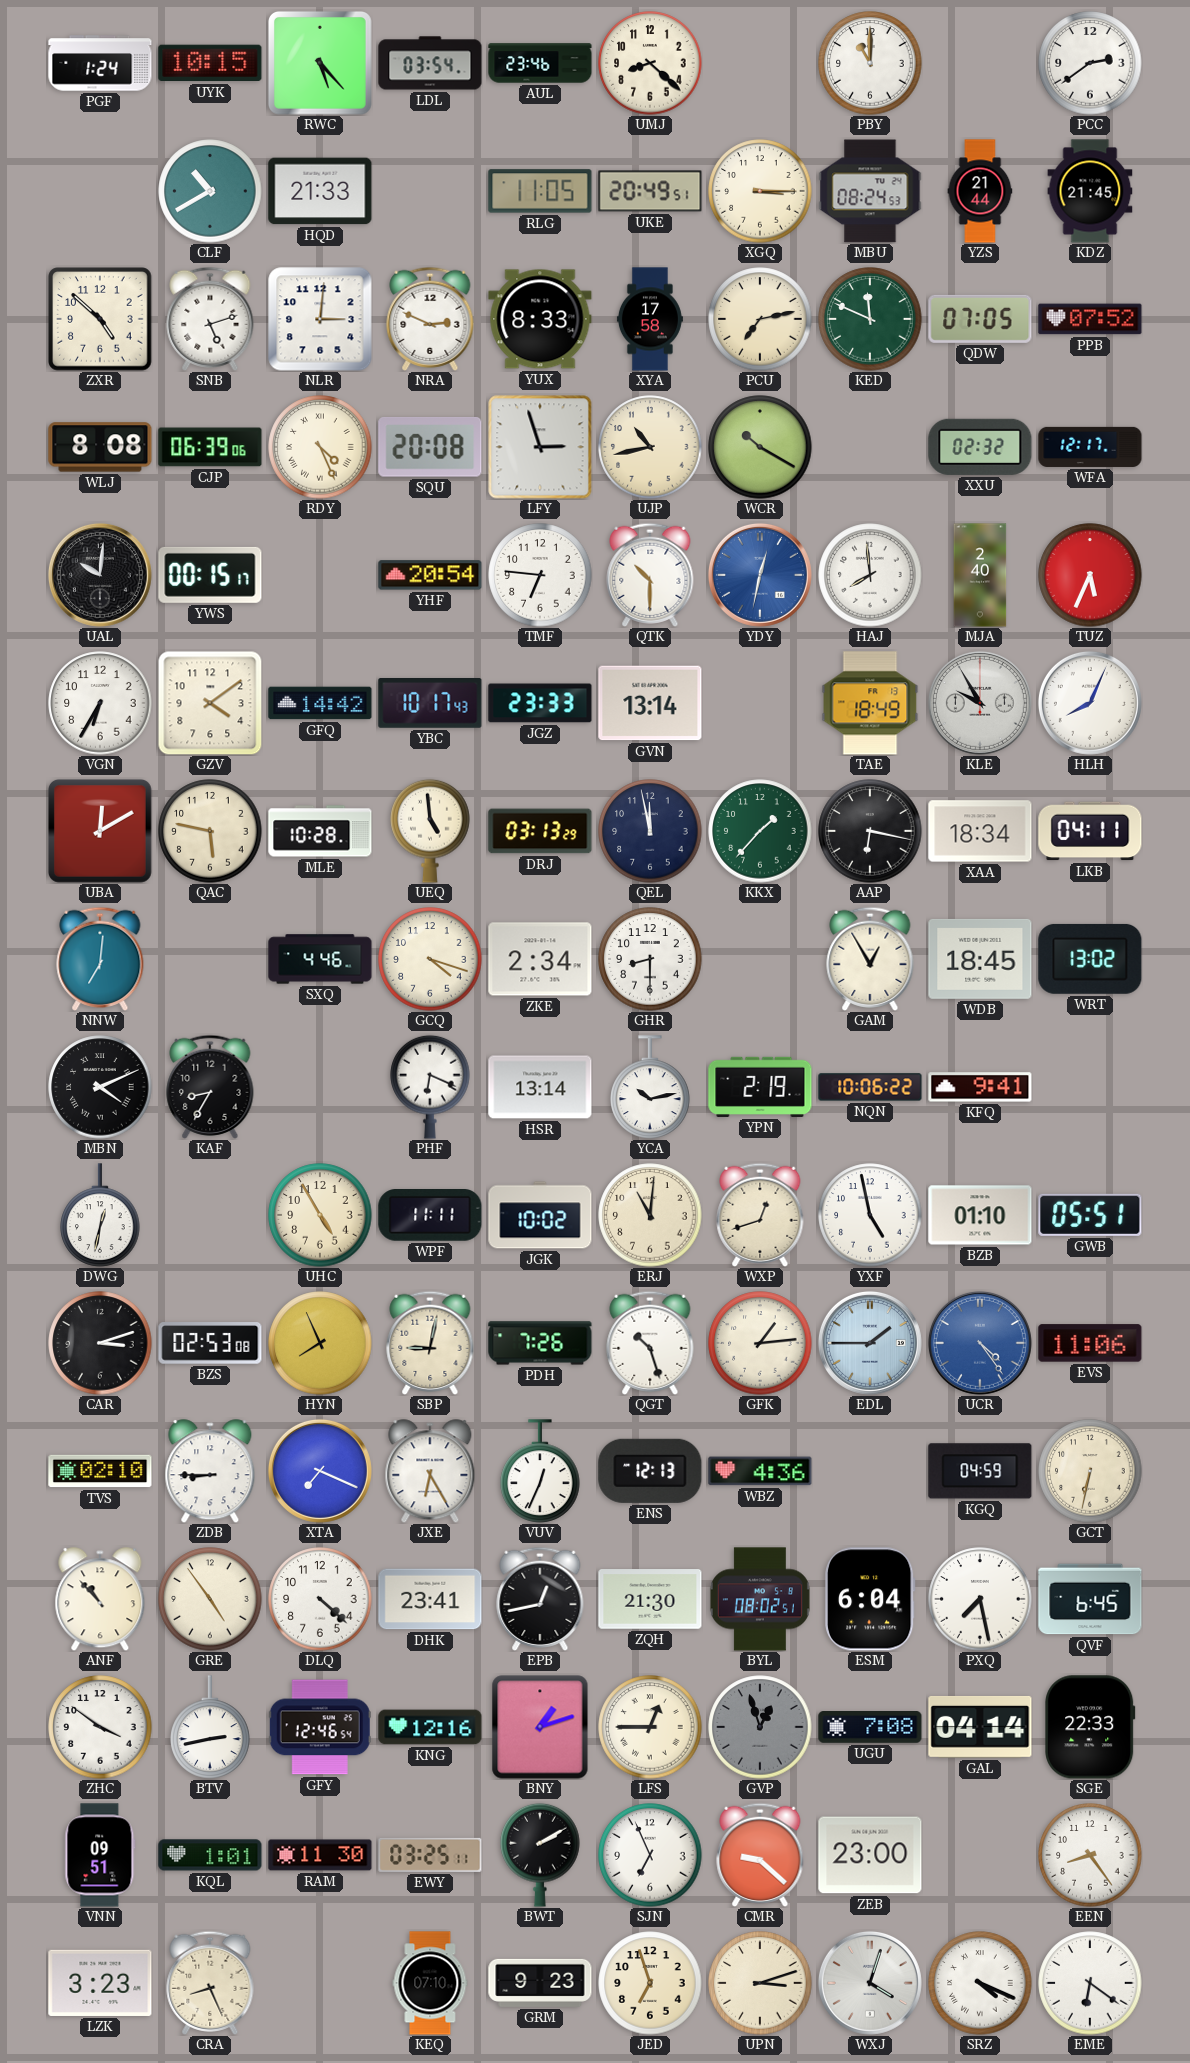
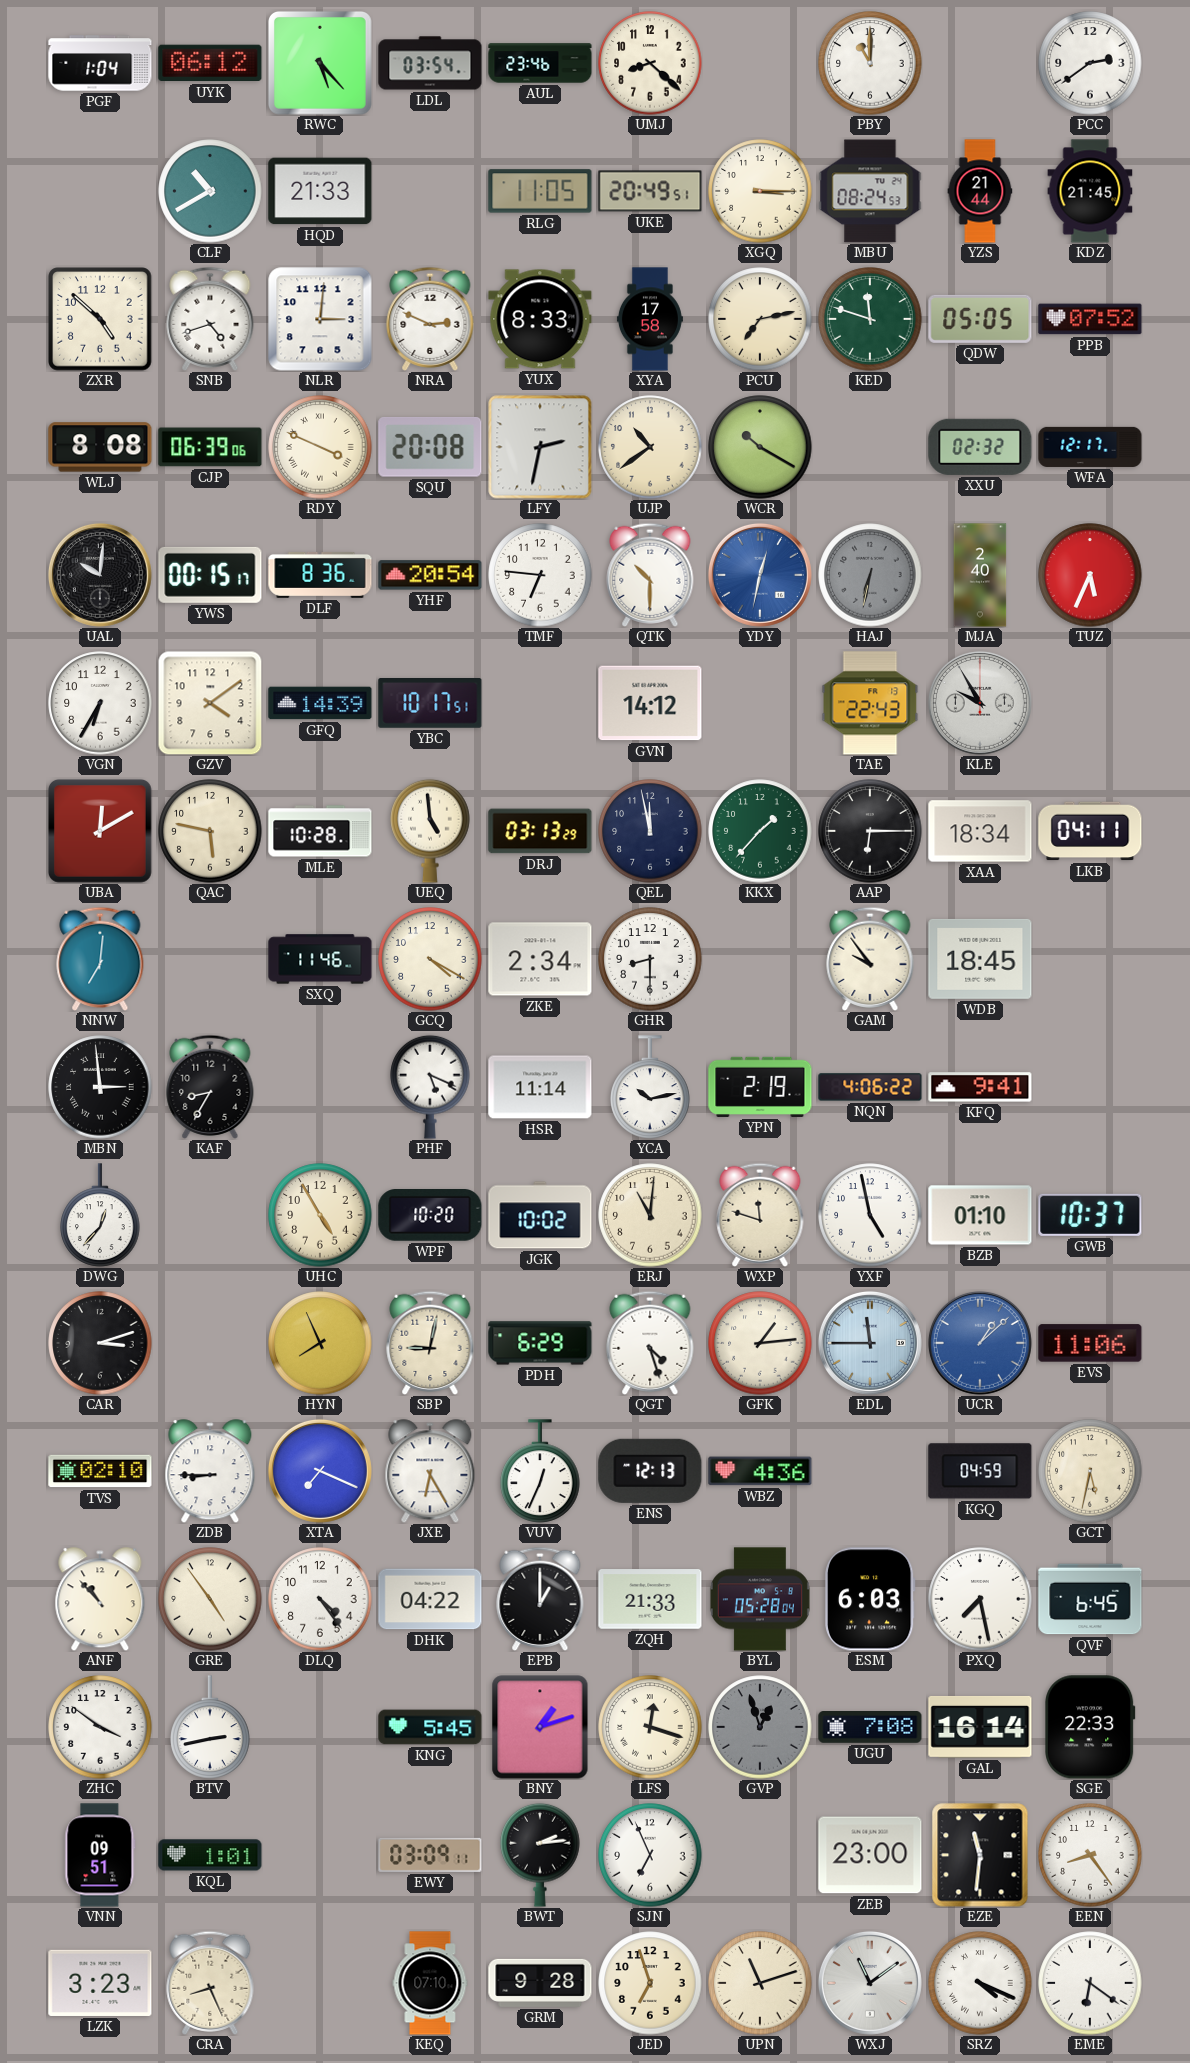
PGF: 1:24 -> 1:04
UYK: 10:15 -> 06:12
SNB: 5:12 -> 4:42
KED: 11:49 -> 11:48
QDW: 07:05 -> 05:05
RDY: 4:26 -> 3:49
LFY: 2:57 -> 2:32
UJP: 10:43 -> 10:39
DLF: none -> 8:36
HAJ: 7:59 -> 6:32
HAJ dial: white -> grey
GFQ: 14:42 -> 14:39
YBC: 10:17:43 -> 10:17:51
JGZ: 23:33 -> none
GVN: 13:14 -> 14:12
TAE: 18:49 -> 22:43
HLH: 8:04 -> none
AAP: 6:17 -> 6:15
SXQ: 4:46 -> 11:46
GCQ: 4:18 -> 4:20
GAM: 12:55 -> 9:54
WRT: 13:02 -> none
MBN: 4:11 -> 2:59
PHF: 6:19 -> 5:19
HSR: 13:14 -> 11:14
NQN: 10:06 -> 4:06
DWG: 12:32 -> 12:37
WPF: 11:11 -> 10:20
WXP: 12:42 -> 11:48
GWB: 05:51 -> 10:37
BZS: 02:53 -> none
PDH: 7:26 -> 6:29
QGT: 10:27 -> 4:27
EDL: 1:45 -> 11:45
UCR: 4:24 -> 1:08
GCT: 6:32 -> 5:32
DLQ: 4:22 -> 4:24
DHK: 23:41 -> 04:22
EPB: 12:43 -> 1:00
ZQH: 21:30 -> 21:33
BYL: 08:02 -> 05:28
ESM: 6:04 -> 6:03
GFY: 12:46 -> none
KNG: 12:16 -> 5:45
LFS: 12:45 -> 12:18
GAL: 04:14 -> 16:14
RAM: 11:30 -> none
EWY: 03:25 -> 03:09
BWT: 2:10 -> 2:14
CMR: 9:22 -> none
EZE: none -> 11:31
GRM: 9:23 -> 9:28
UPN: 3:12 -> 11:12
WXJ: 4:03 -> 11:09
